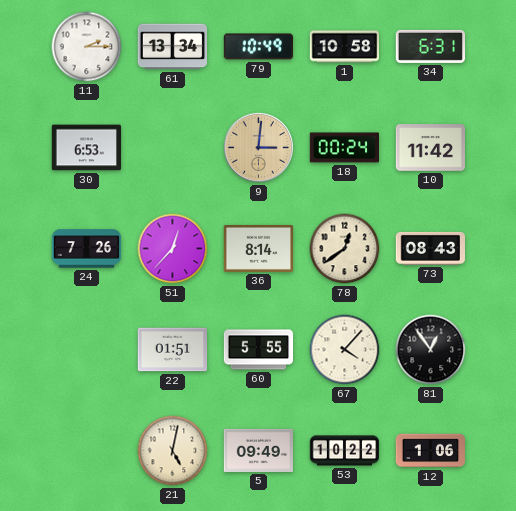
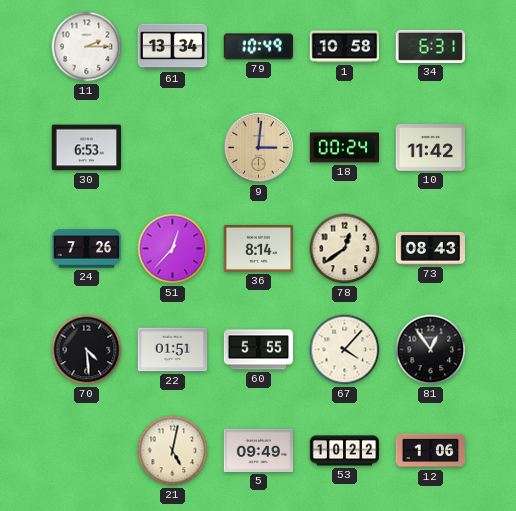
70: none -> 4:29
